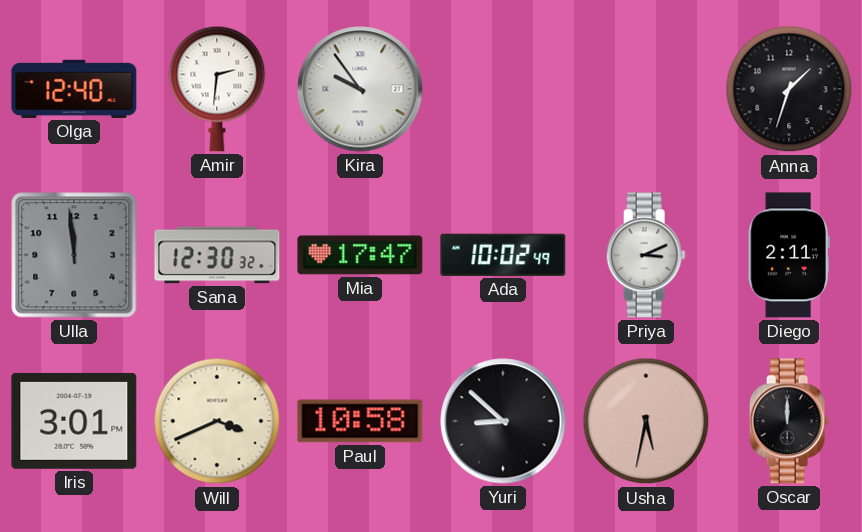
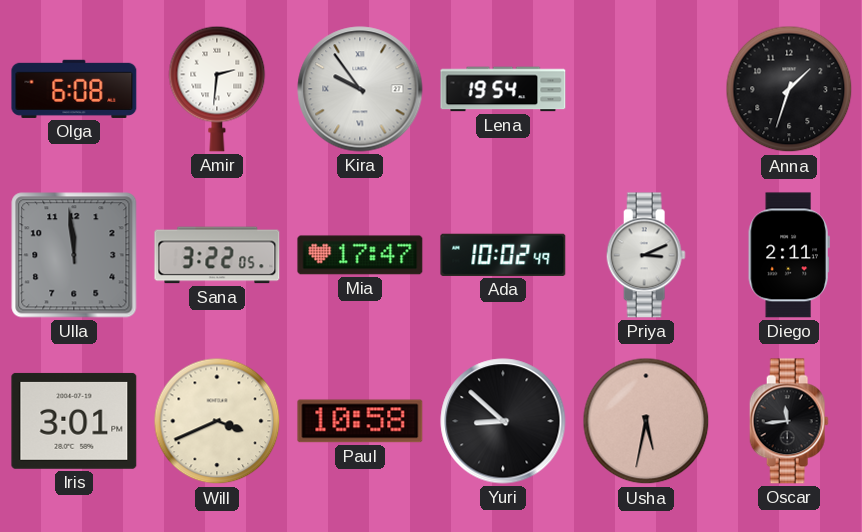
Olga: 12:40 -> 6:08
Lena: none -> 19:54
Sana: 12:30 -> 3:22
Oscar: 12:00 -> 11:44
